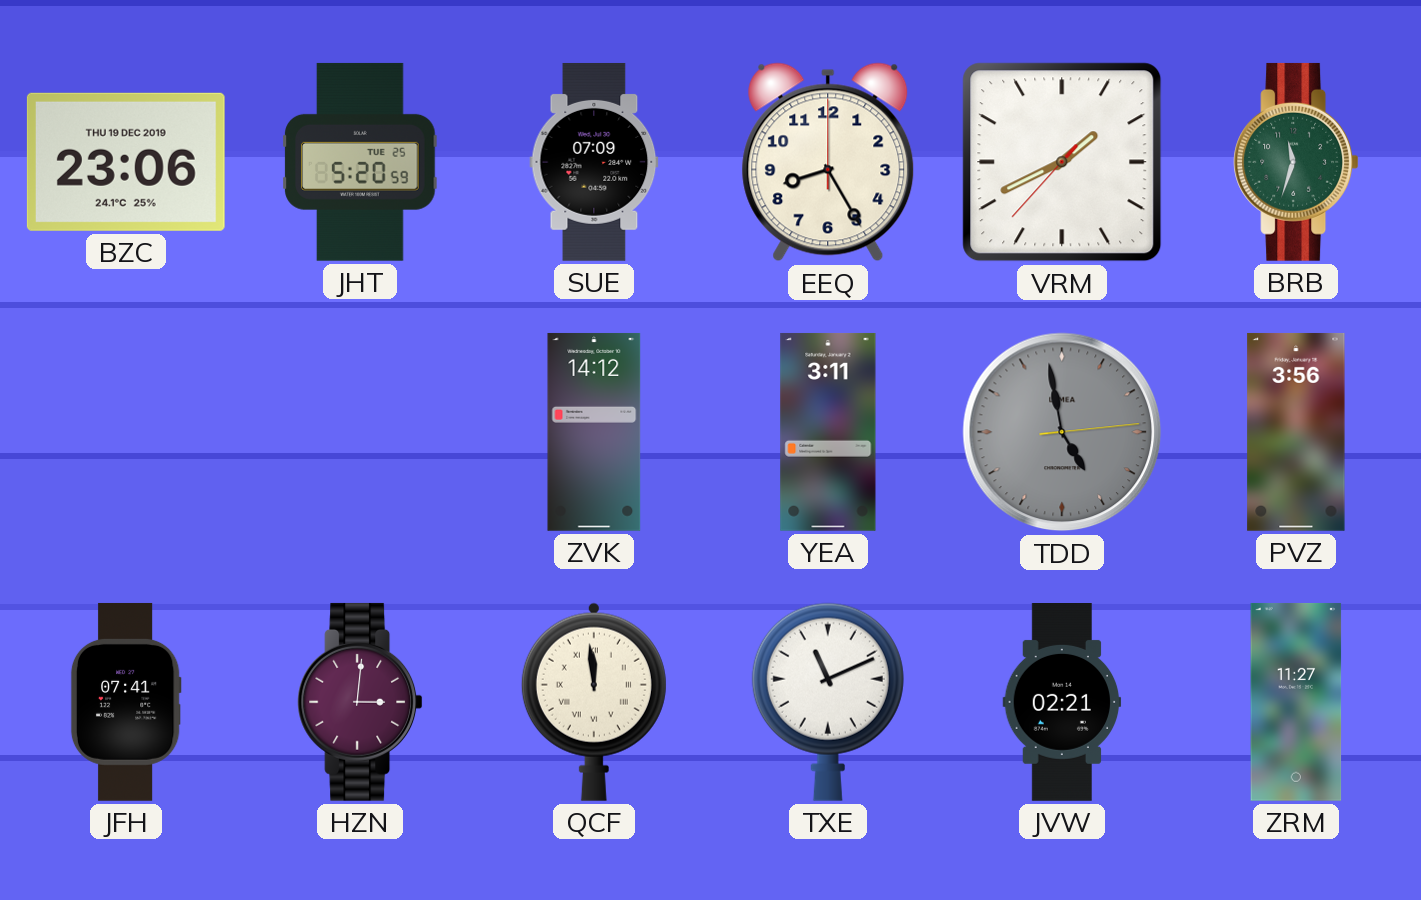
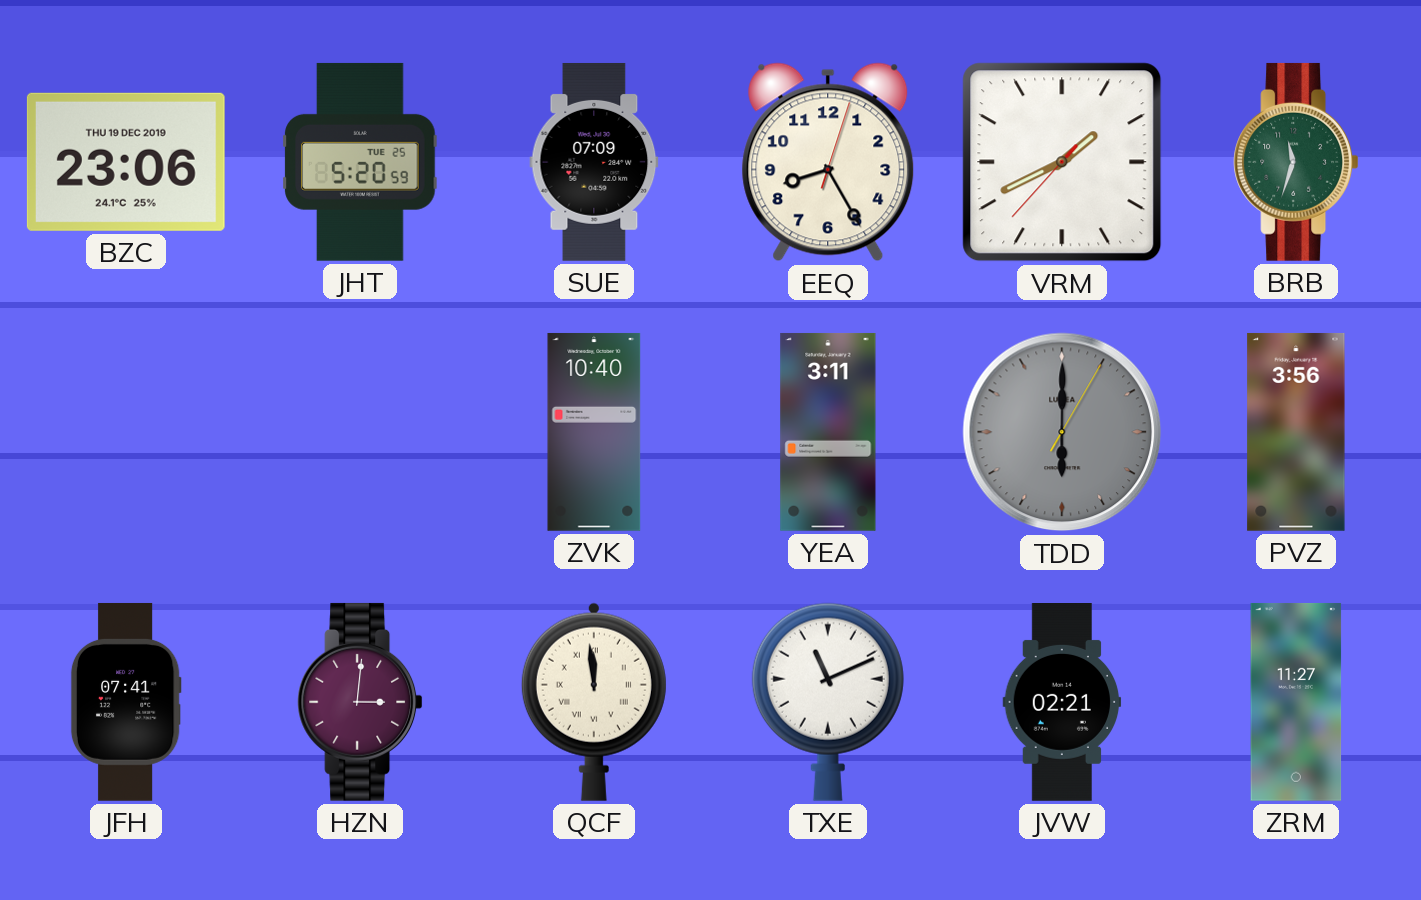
EEQ: 8:25:00 -> 8:25:03
ZVK: 14:12 -> 10:40
TDD: 4:58 -> 6:00
